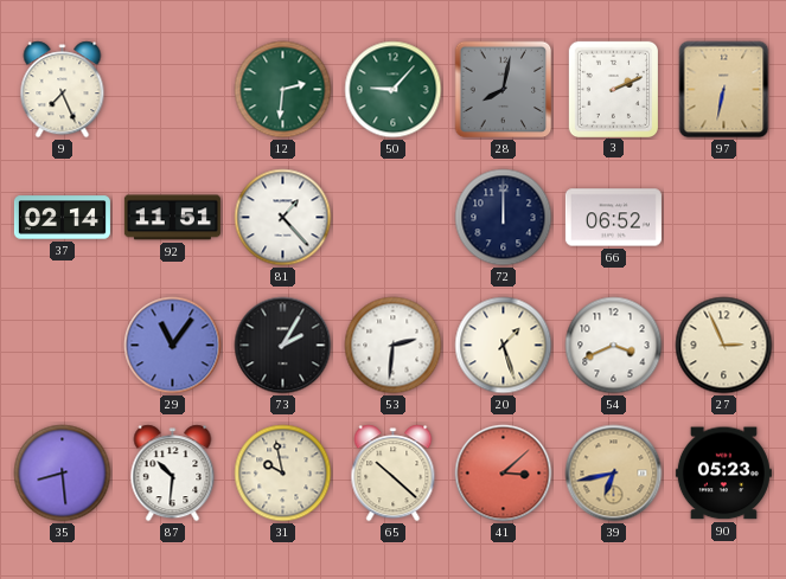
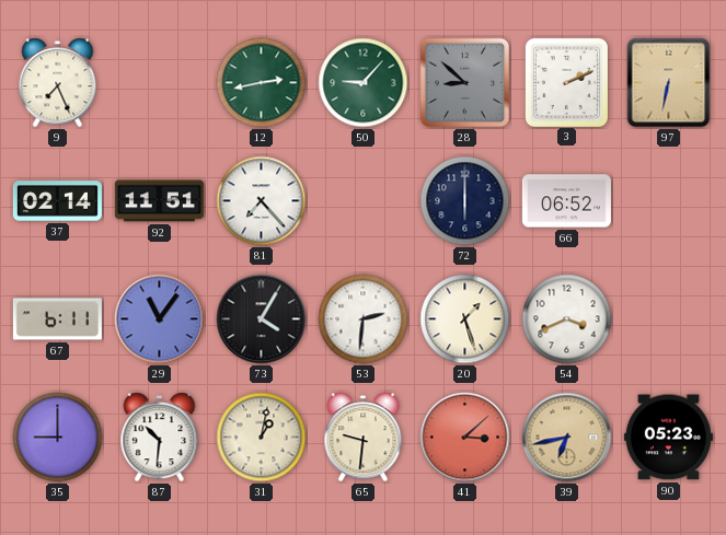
12: 2:31 -> 2:43
28: 8:02 -> 8:52
81: 1:23 -> 7:23
72: 12:00 -> 6:00
67: none -> 6:11
73: 2:05 -> 4:05
27: 2:56 -> none
35: 8:29 -> 9:00
31: 9:58 -> 1:02
65: 10:22 -> 9:31
